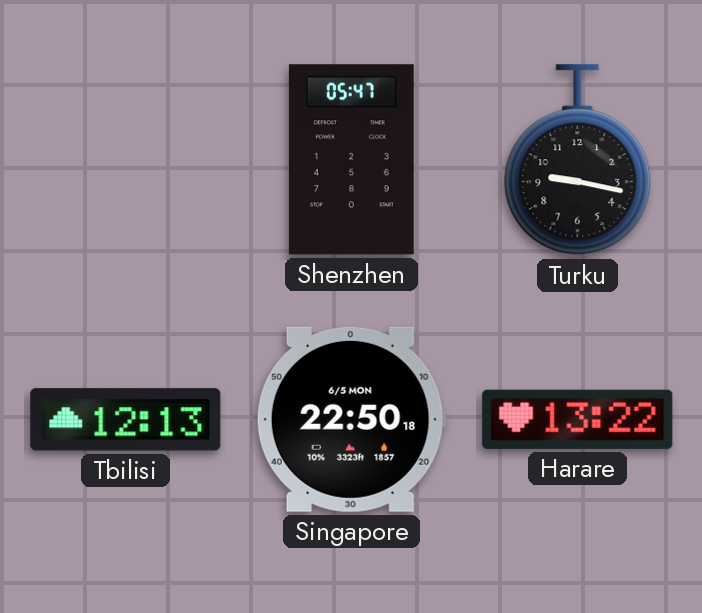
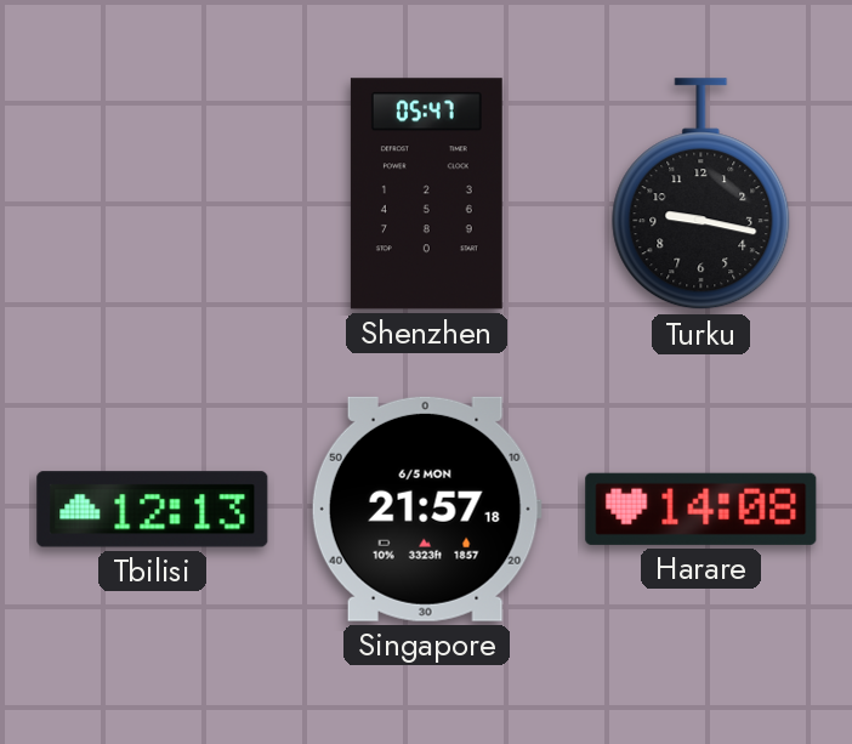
Singapore: 22:50 -> 21:57
Harare: 13:22 -> 14:08
